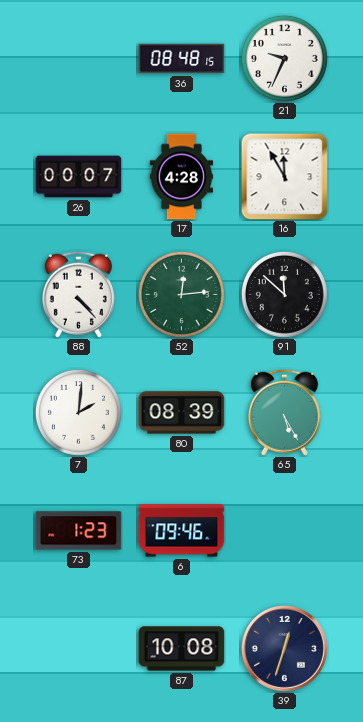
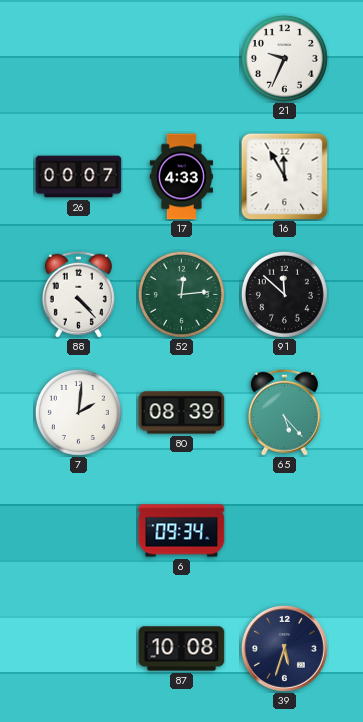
36: 08:48 -> none
17: 4:28 -> 4:33
65: 5:25 -> 5:23
73: 1:23 -> none
6: 09:46 -> 09:34
39: 12:33 -> 5:33
